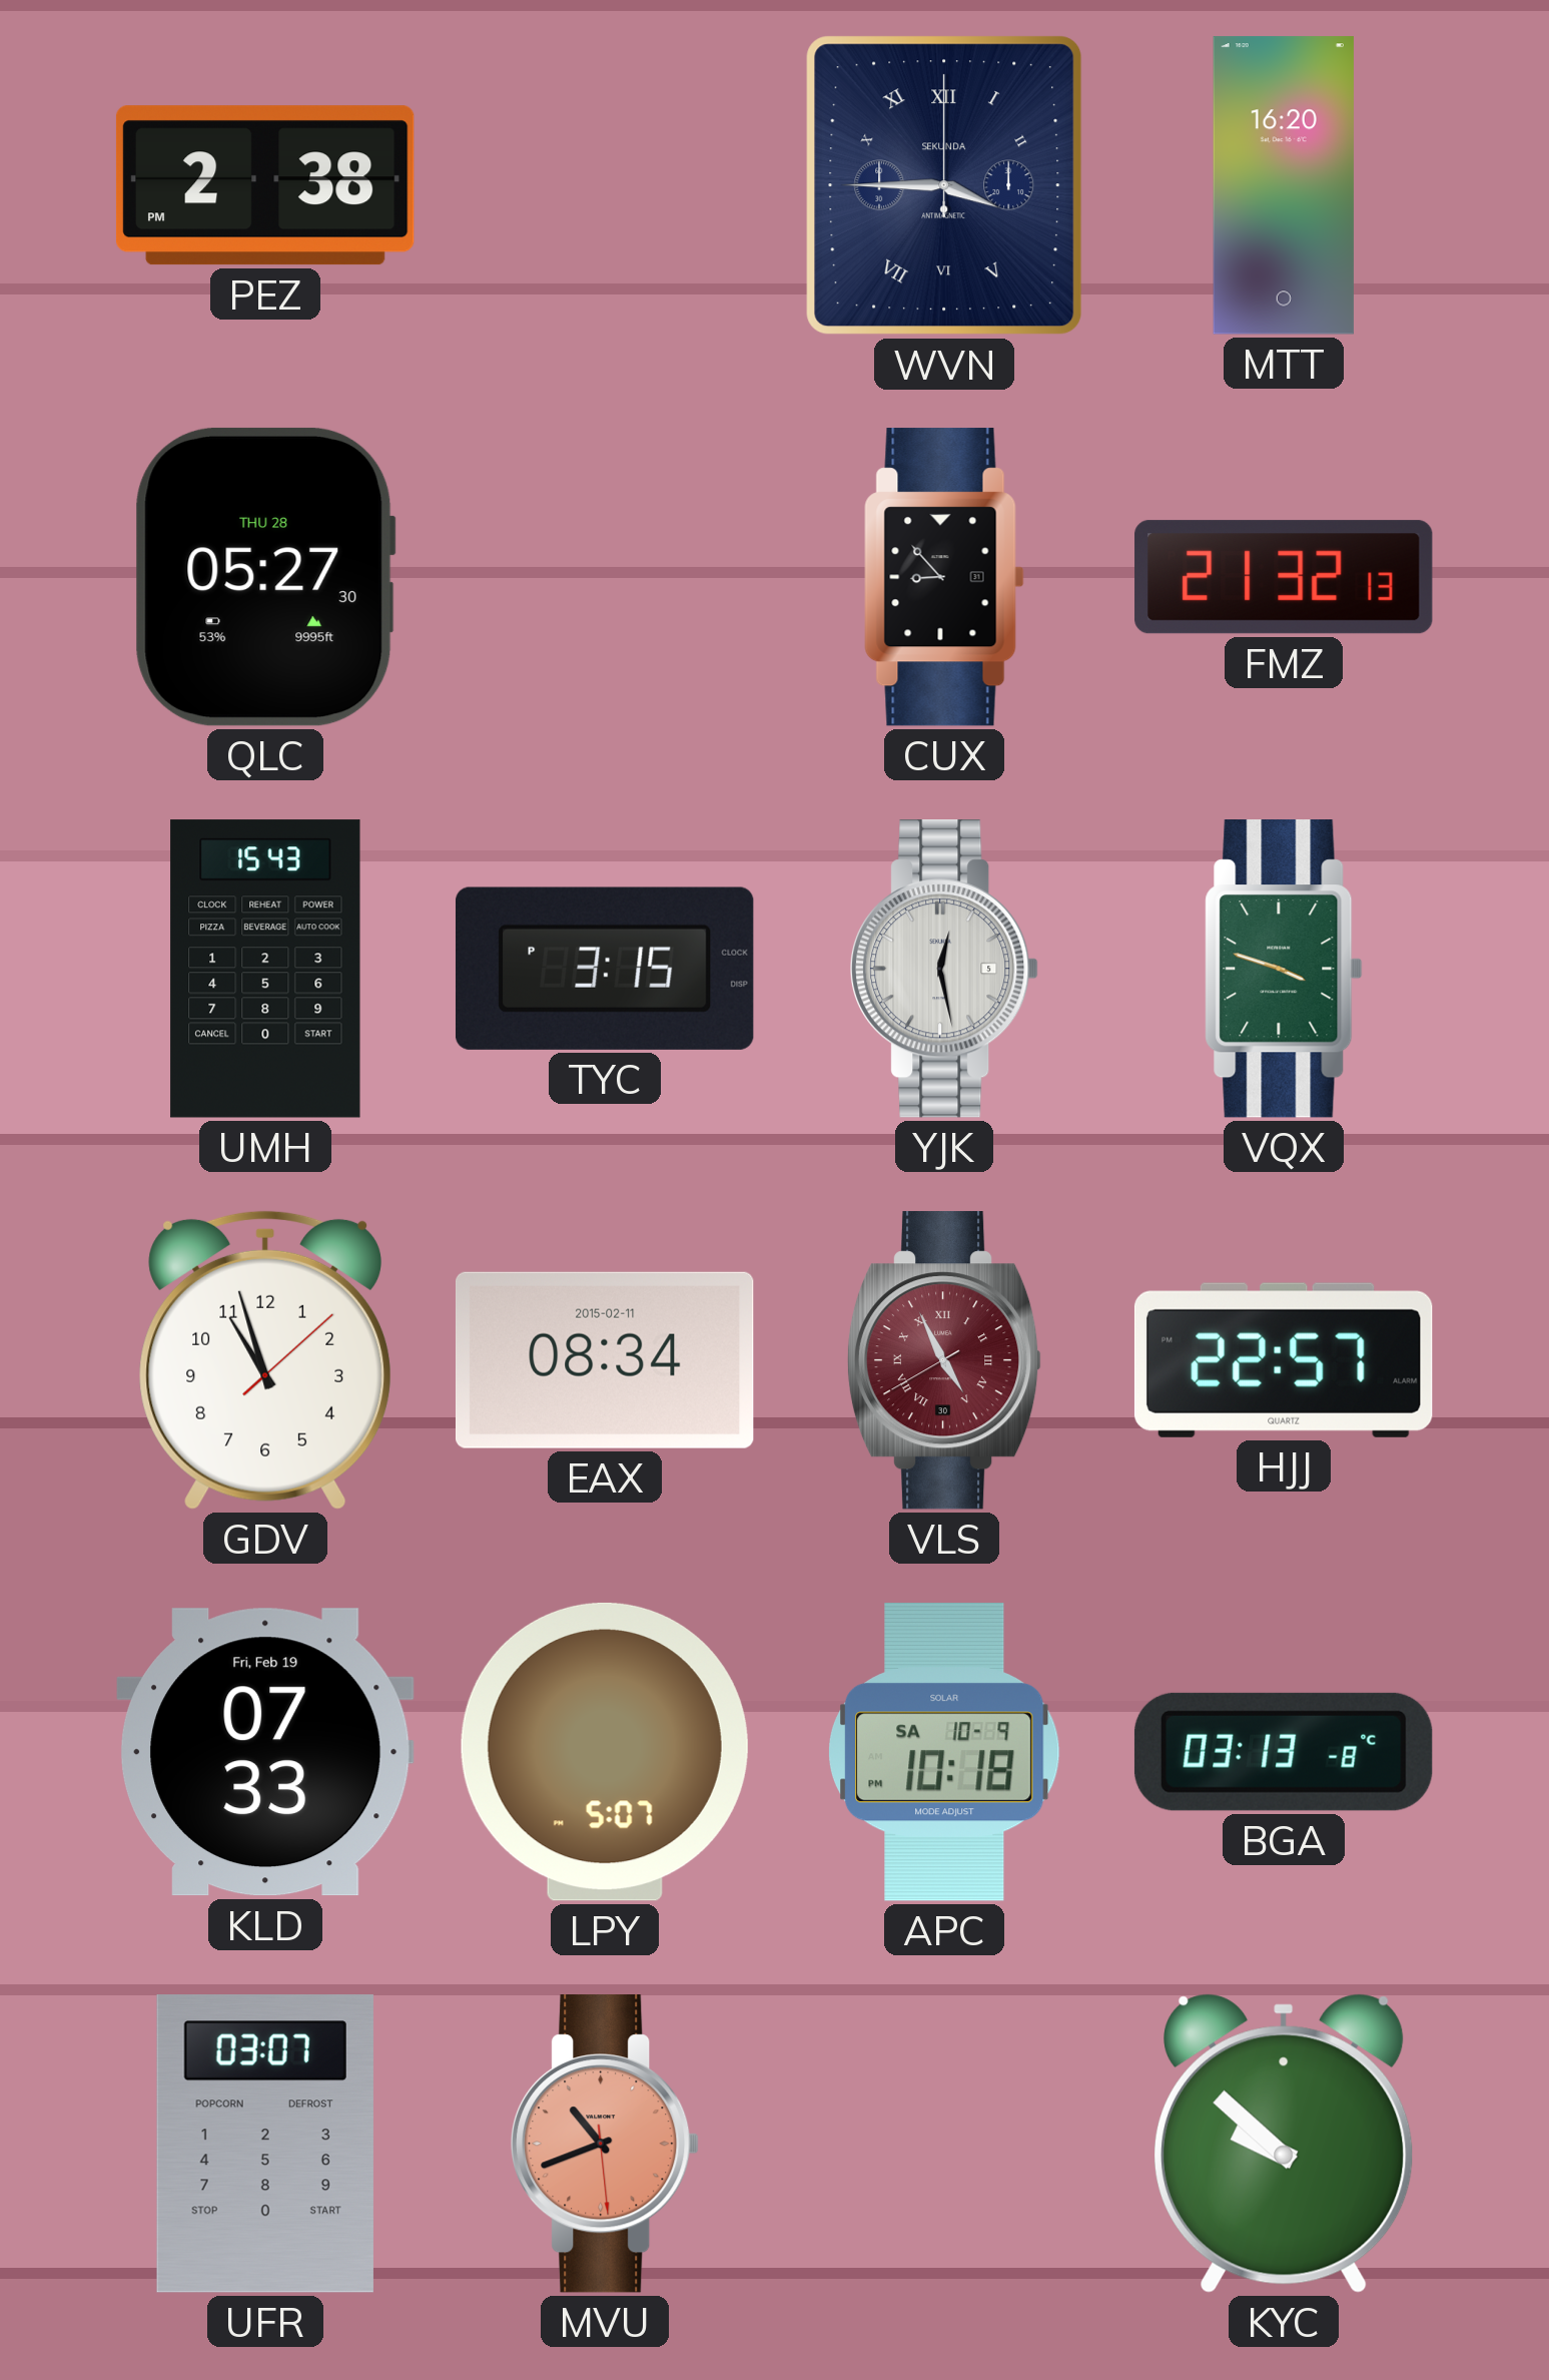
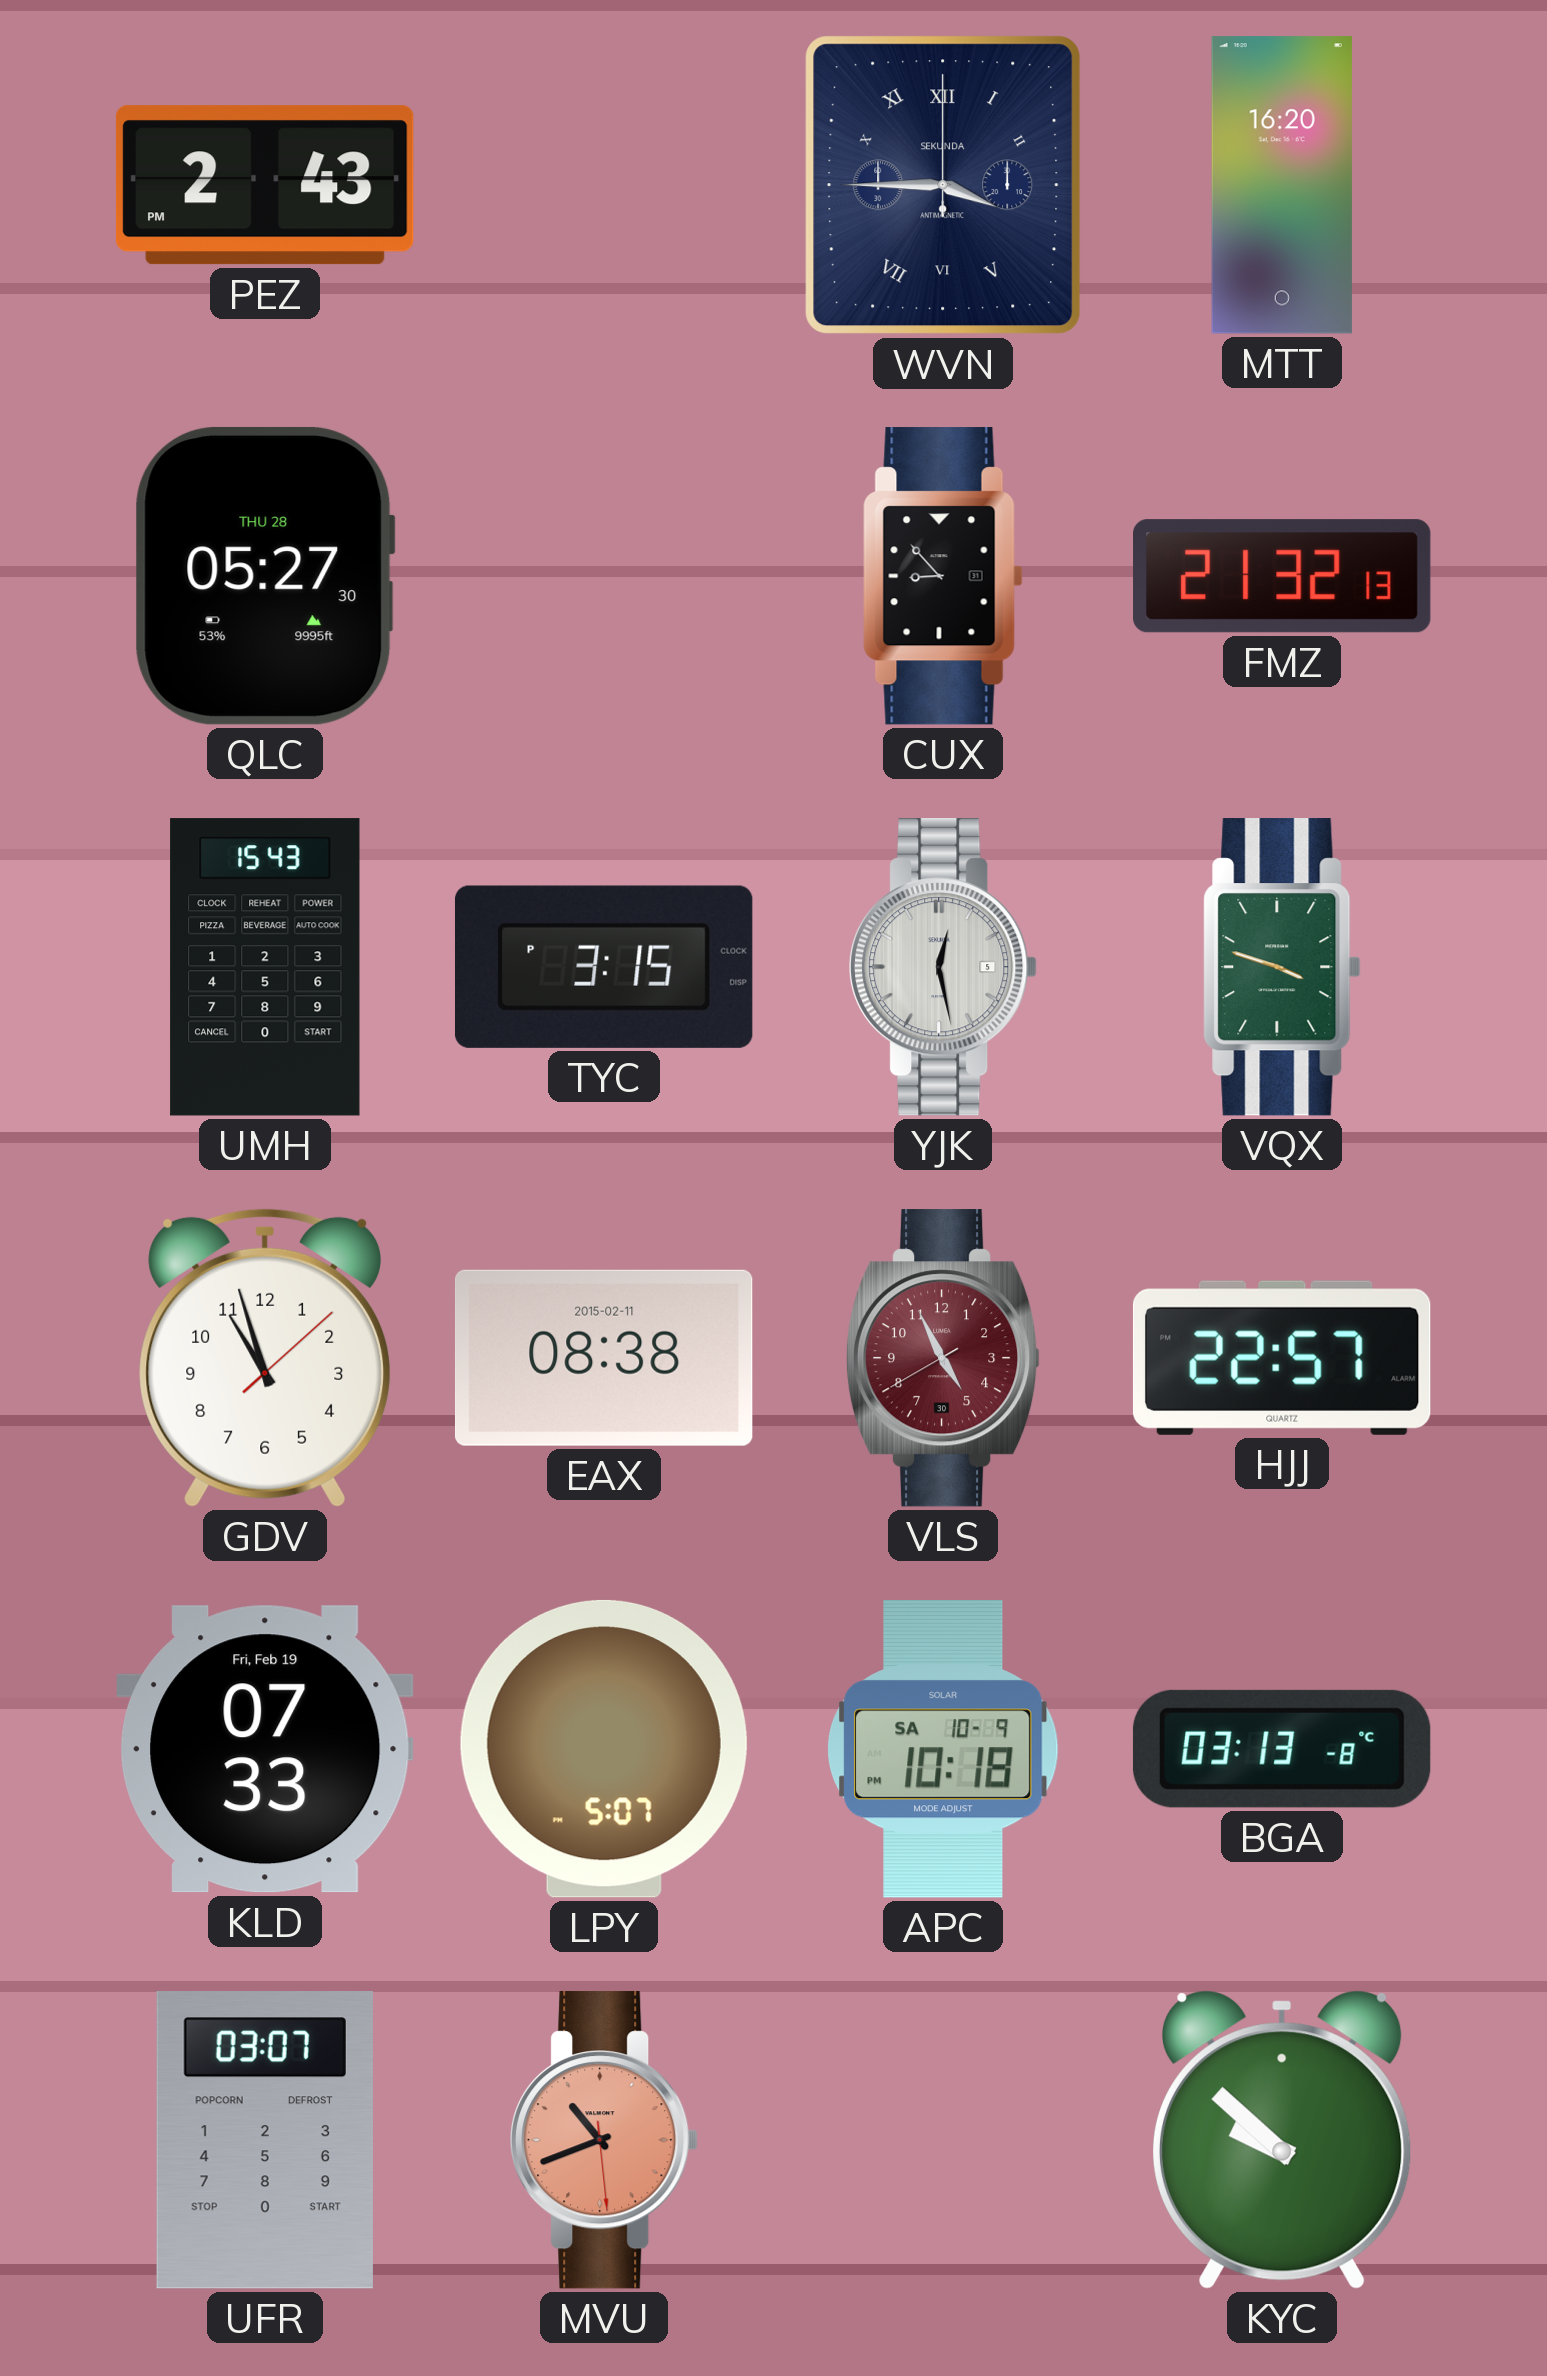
PEZ: 2:38 -> 2:43
EAX: 08:34 -> 08:38
VLS numerals: Roman -> Arabic
